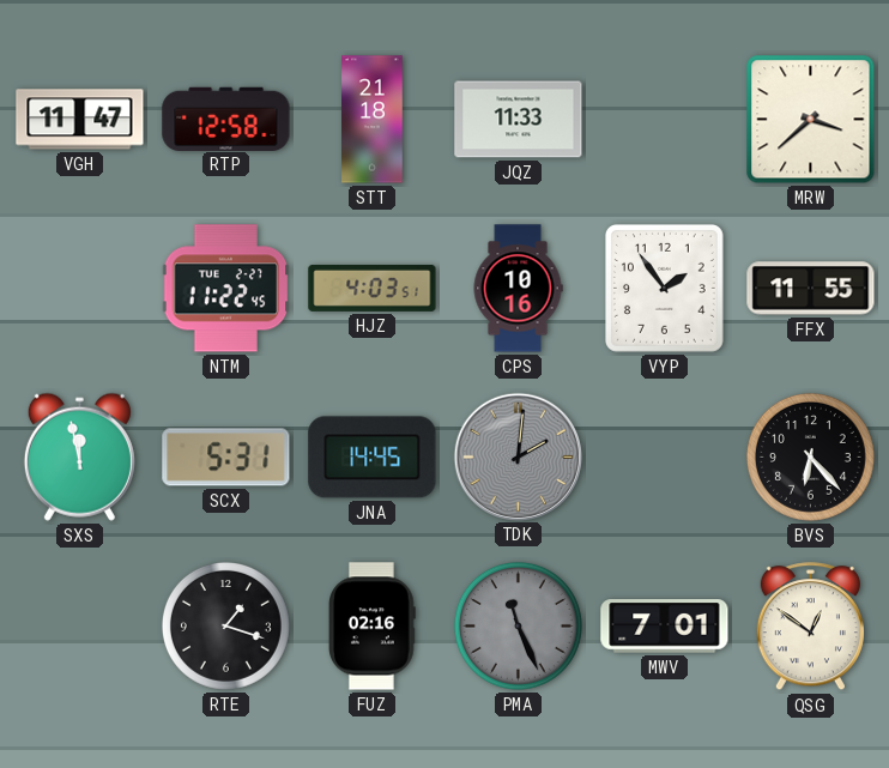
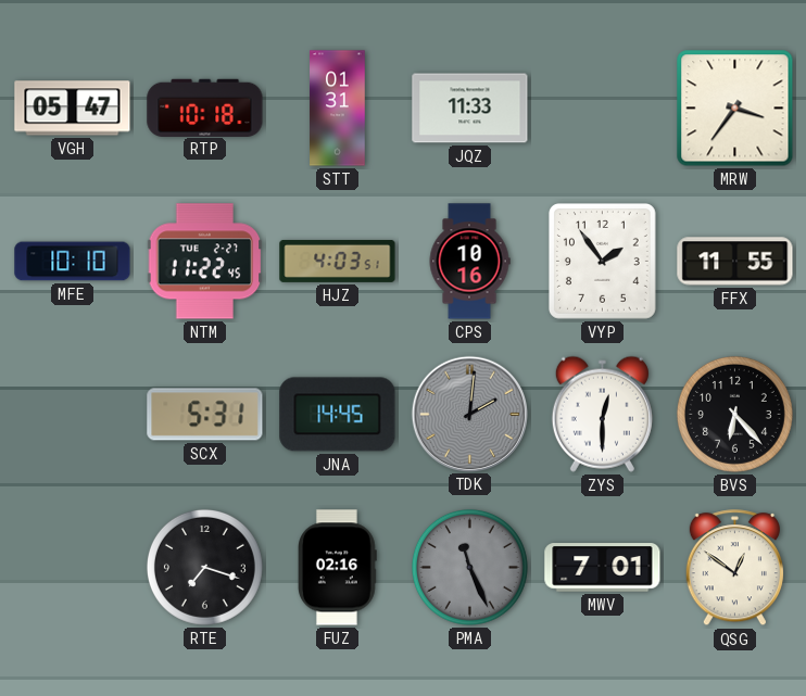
VGH: 11:47 -> 05:47
RTP: 12:58 -> 10:18
STT: 21:18 -> 01:31
MRW: 3:38 -> 3:36
MFE: none -> 10:10
SXS: 11:58 -> none
ZYS: none -> 12:30
RTE: 1:18 -> 7:18
